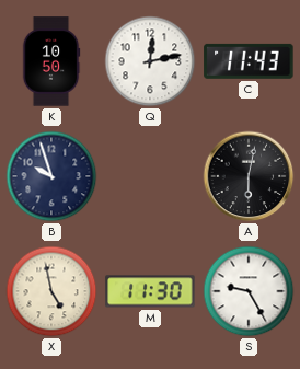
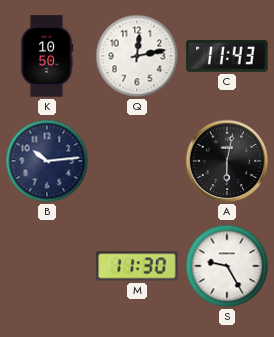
B: 9:57 -> 10:14
X: 4:58 -> none
